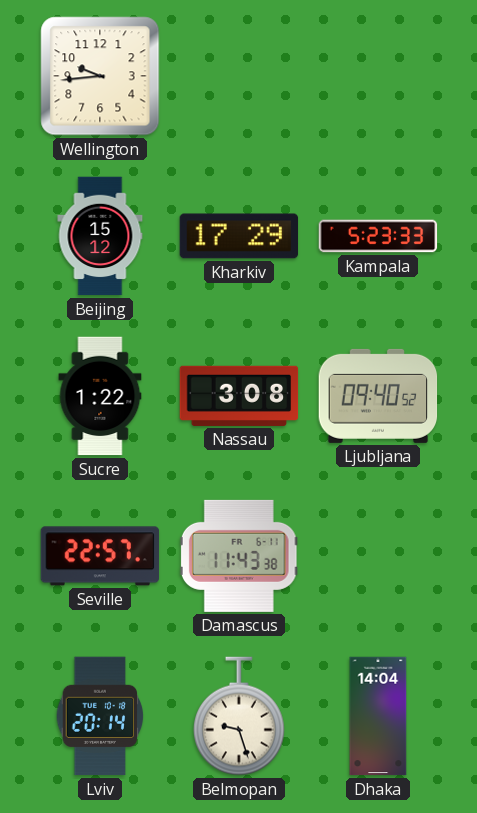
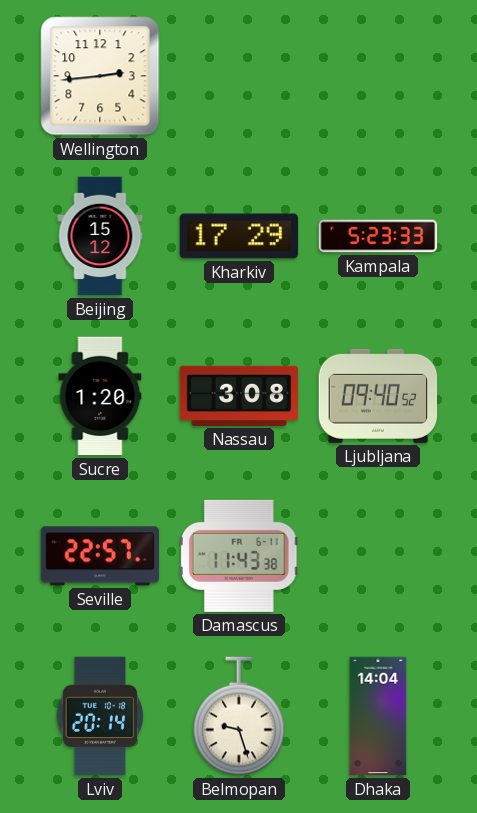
Wellington: 9:44 -> 2:44
Sucre: 1:22 -> 1:20
